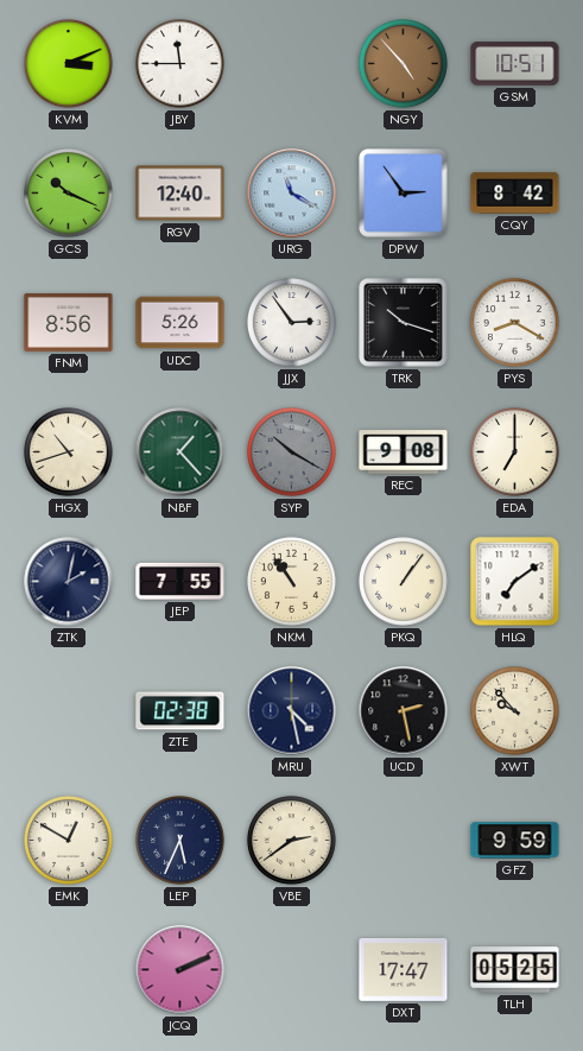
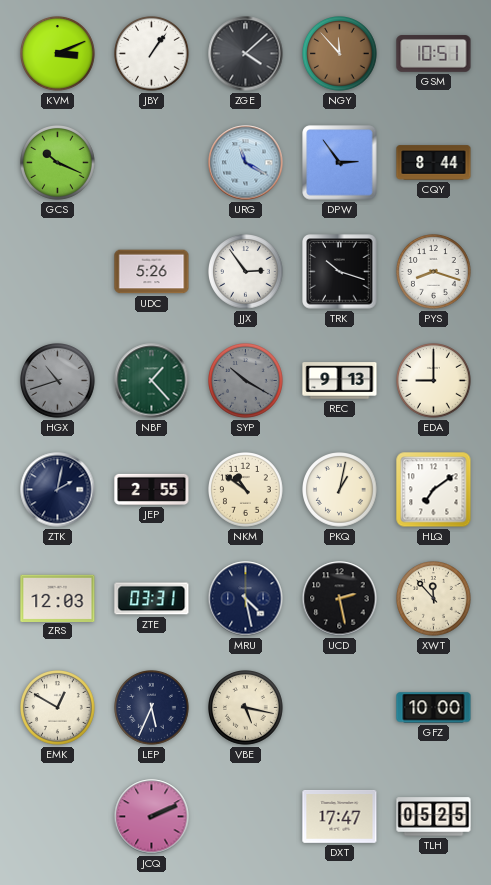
JBY: 11:45 -> 1:06
ZGE: none -> 4:08
NGY: 4:53 -> 11:53
RGV: 12:40 -> none
CQY: 8:42 -> 8:44
FNM: 8:56 -> none
PYS: 8:20 -> 8:18
HGX dial: cream -> grey
REC: 9:08 -> 9:13
EDA: 7:00 -> 9:00
JEP: 7:55 -> 2:55
NKM: 10:54 -> 10:51
PKQ: 1:06 -> 1:02
ZRS: none -> 12:03
ZTE: 02:38 -> 03:31
XWT: 9:53 -> 11:53
VBE: 2:39 -> 5:17
GFZ: 9:59 -> 10:00
